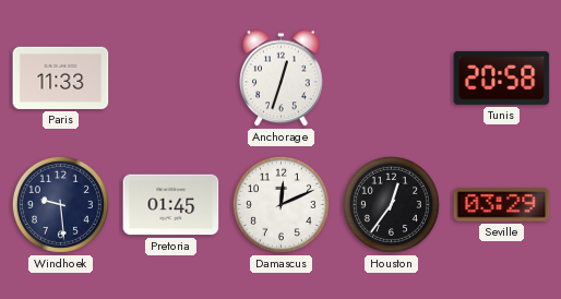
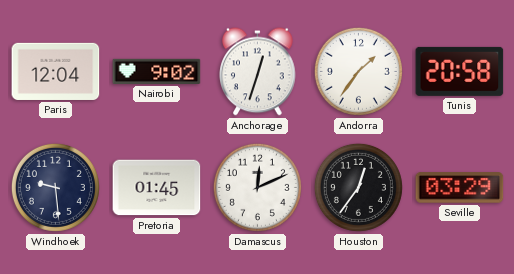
Paris: 11:33 -> 12:04
Nairobi: none -> 9:02
Andorra: none -> 1:36
